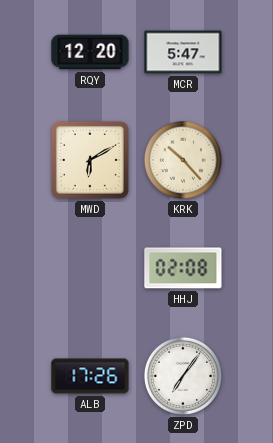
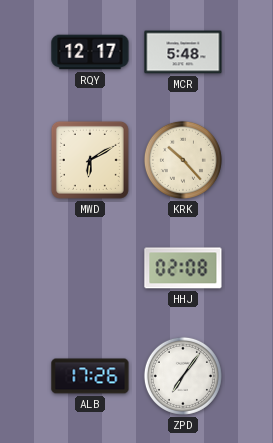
RQY: 12:20 -> 12:17
MCR: 5:47 -> 5:48
